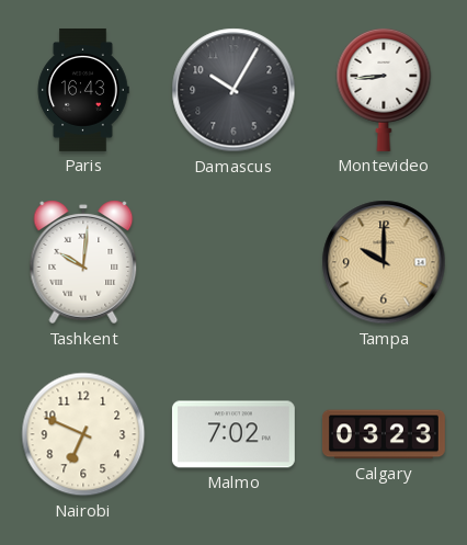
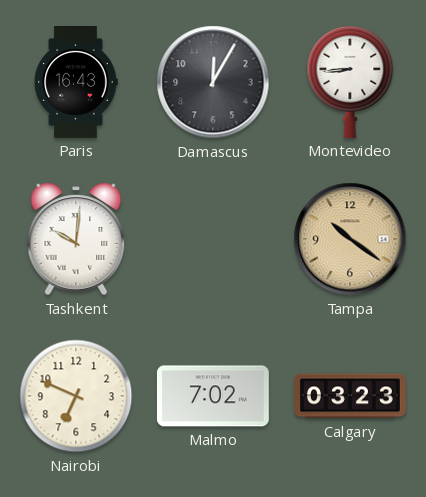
Damascus: 10:05 -> 12:05
Tampa: 10:00 -> 10:21
